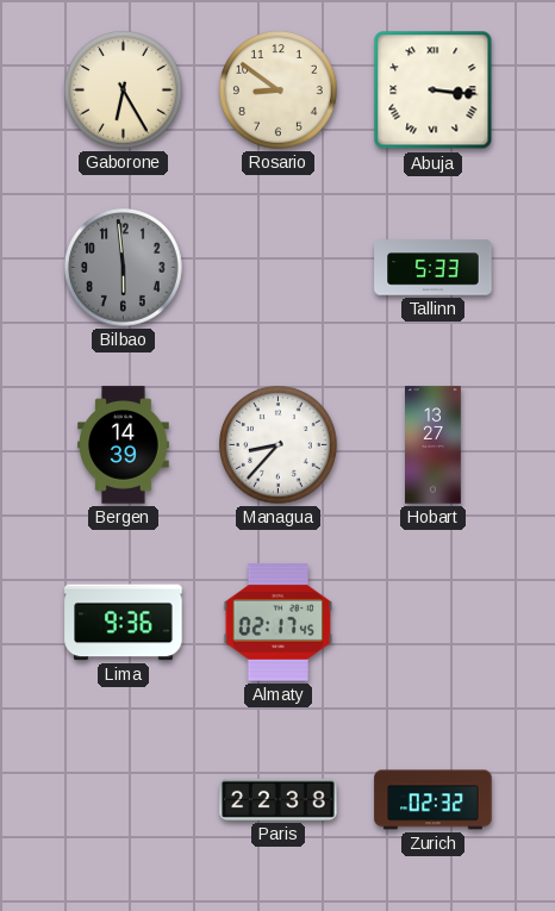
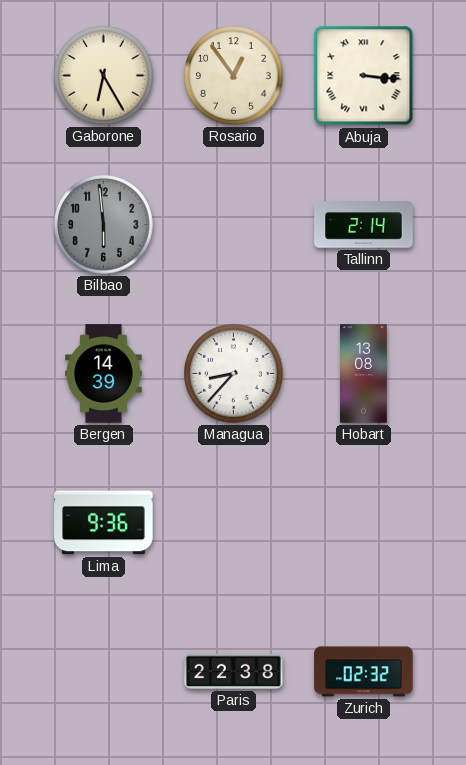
Rosario: 8:51 -> 12:54
Tallinn: 5:33 -> 2:14
Hobart: 13:27 -> 13:08
Almaty: 02:17 -> none
